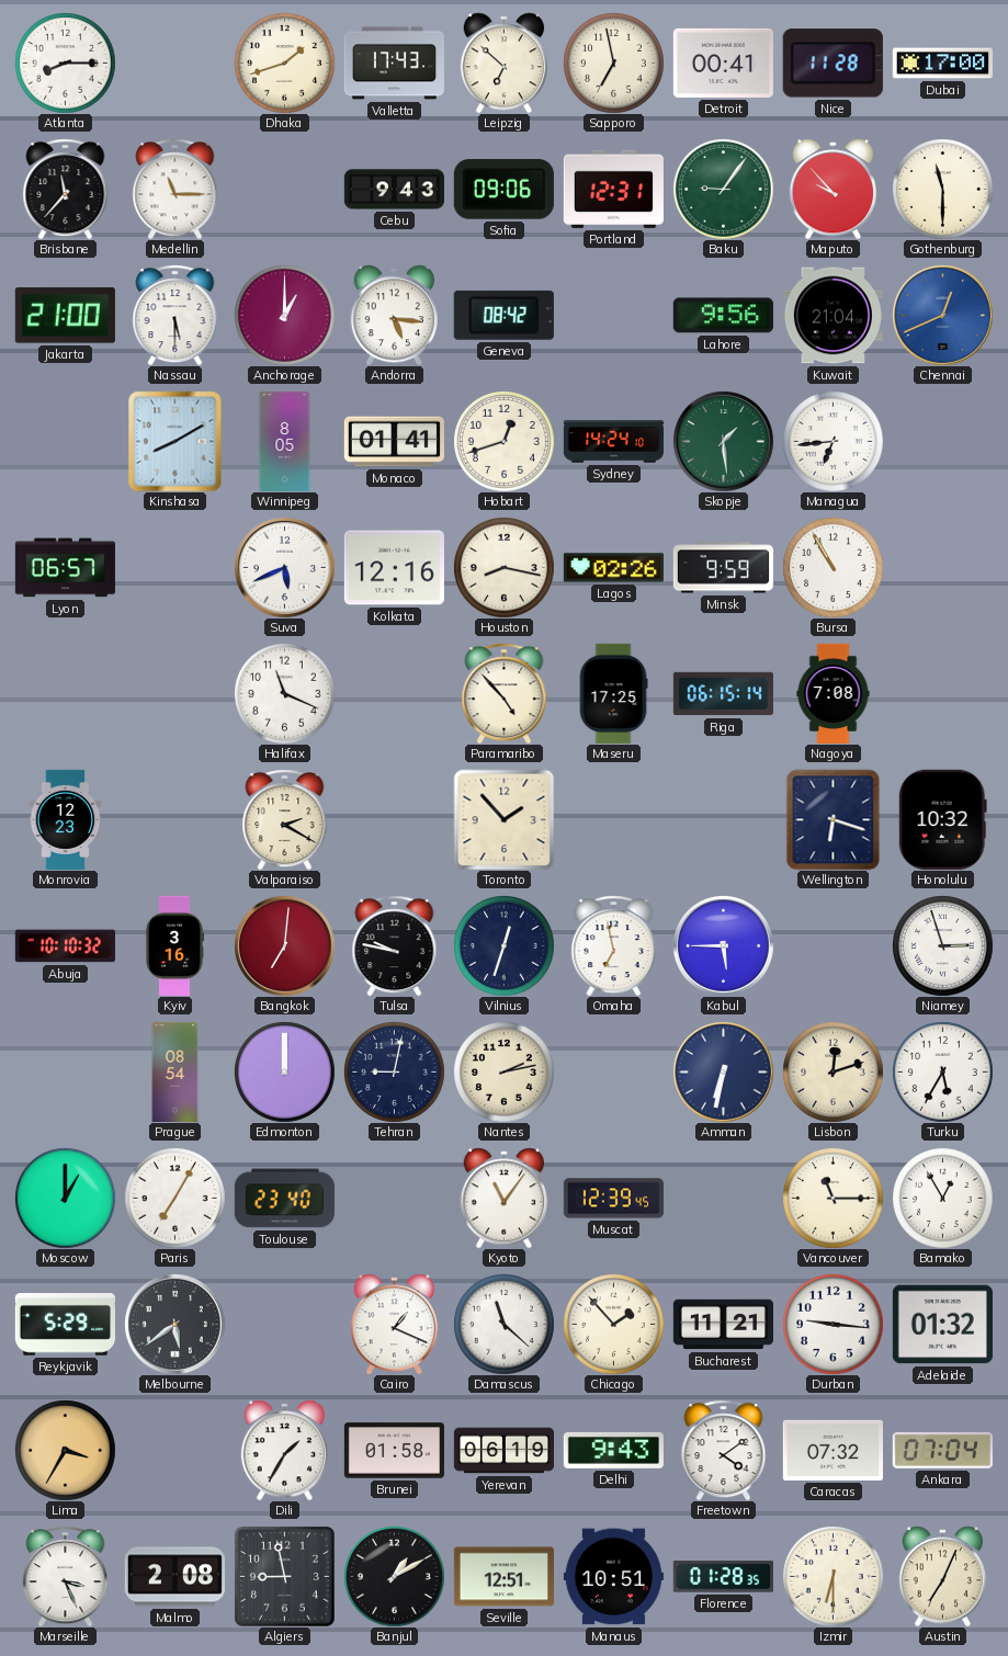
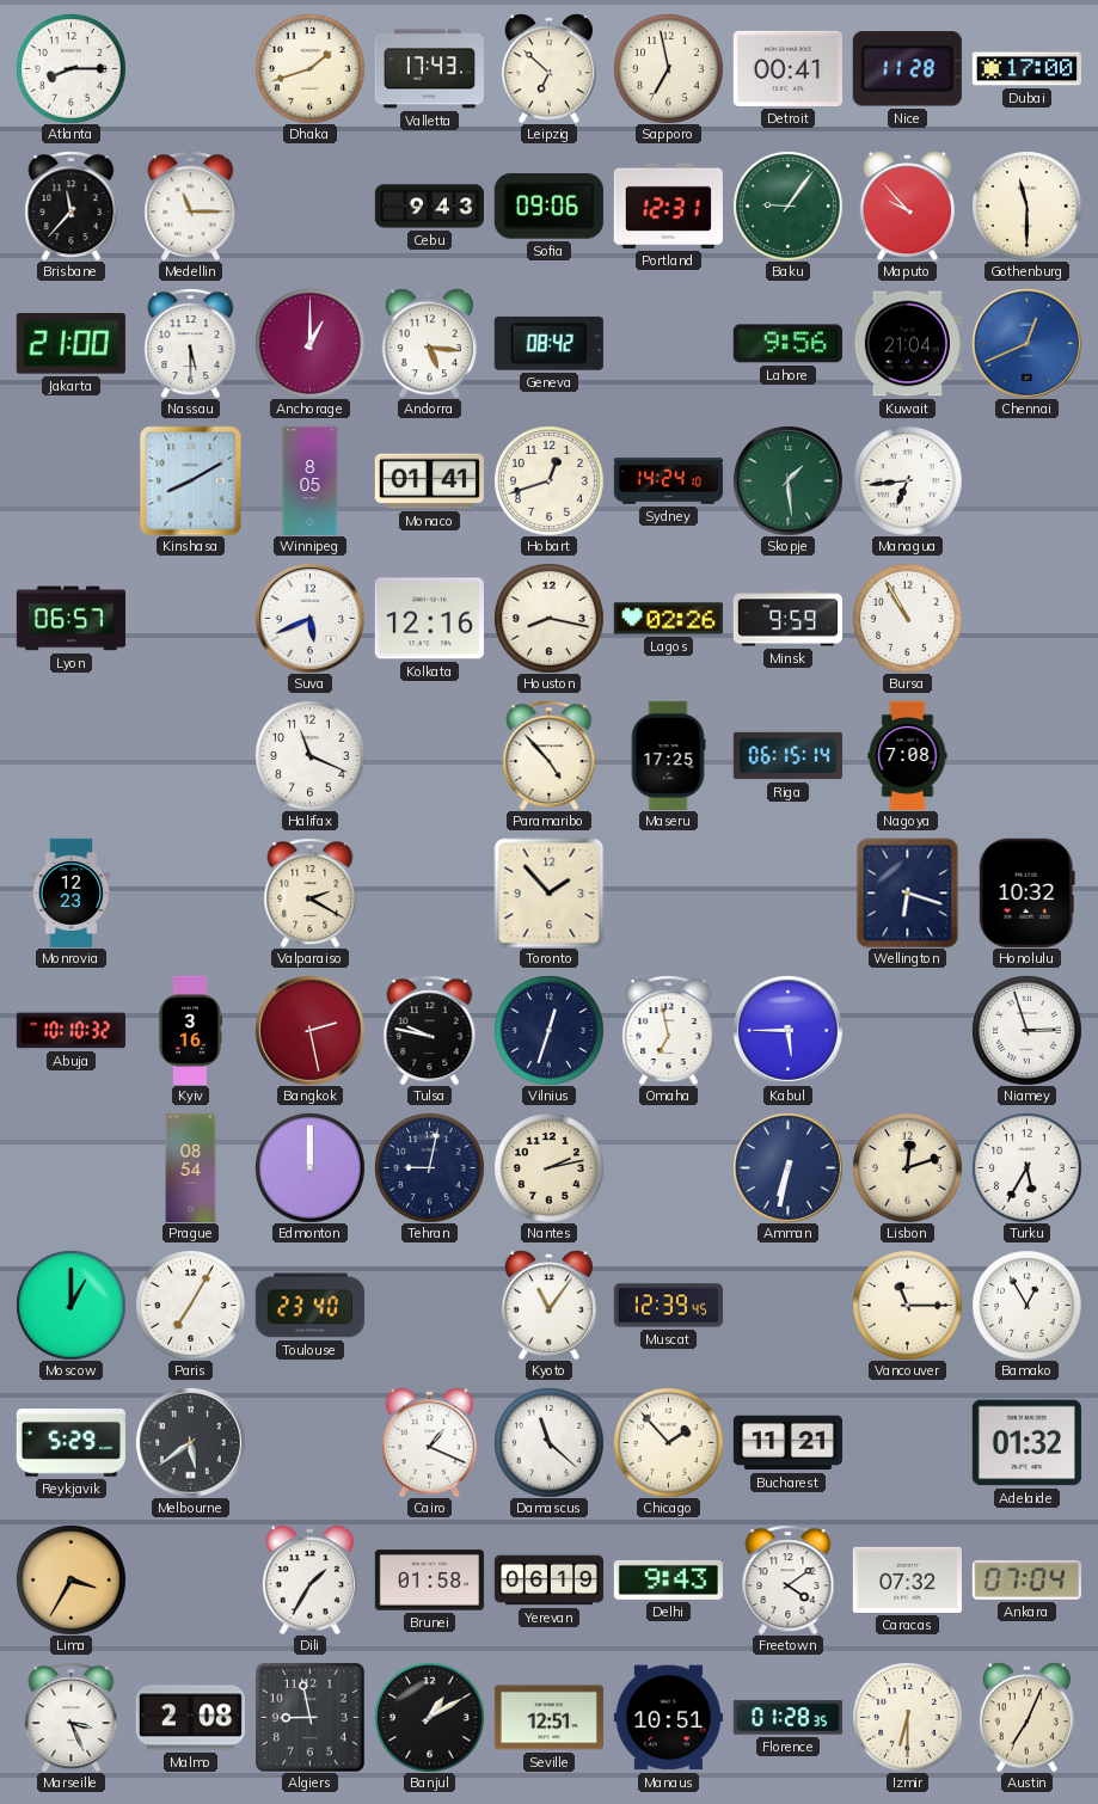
Bangkok: 7:01 -> 2:28
Durban: 9:16 -> none
